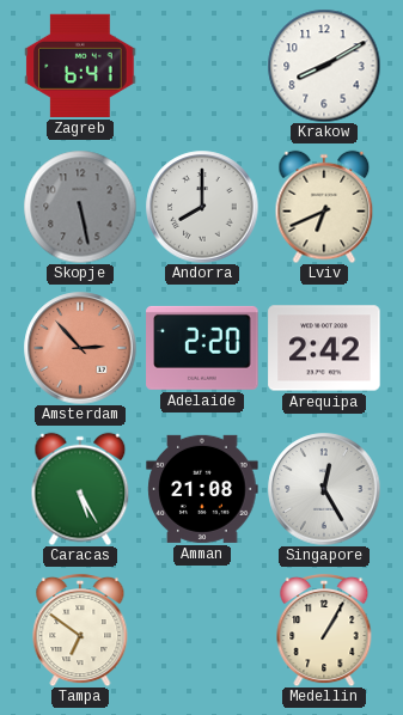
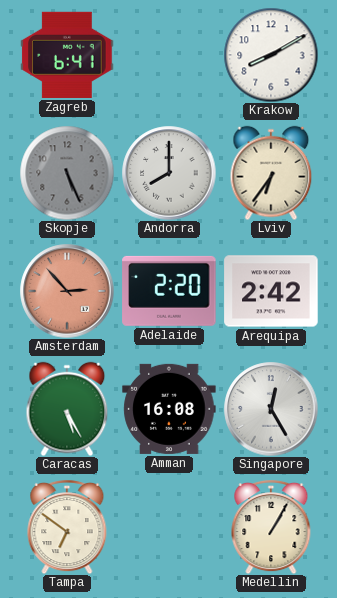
Skopje: 5:28 -> 5:26
Lviv: 6:41 -> 6:36
Amman: 21:08 -> 16:08
